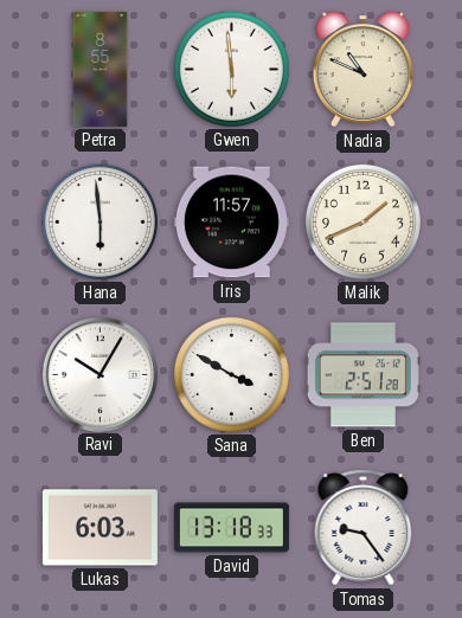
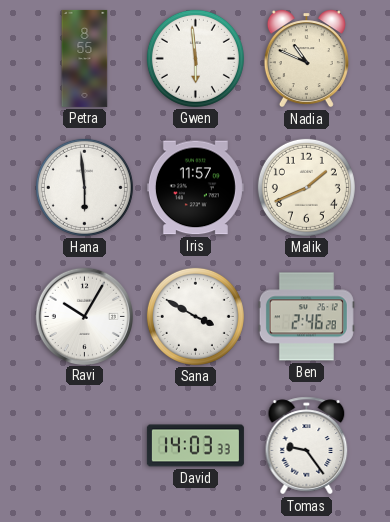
Ben: 2:51 -> 2:46
Lukas: 6:03 -> none
David: 13:18 -> 14:03
